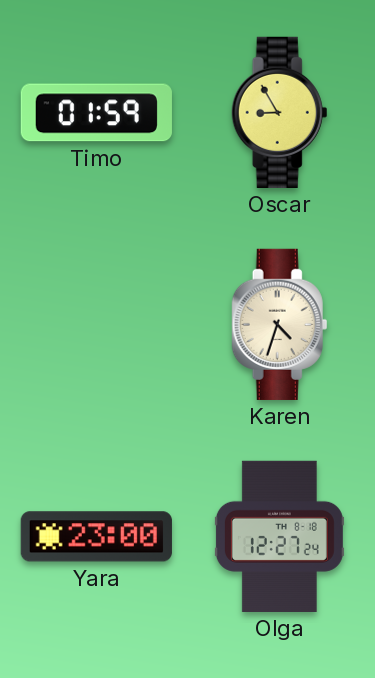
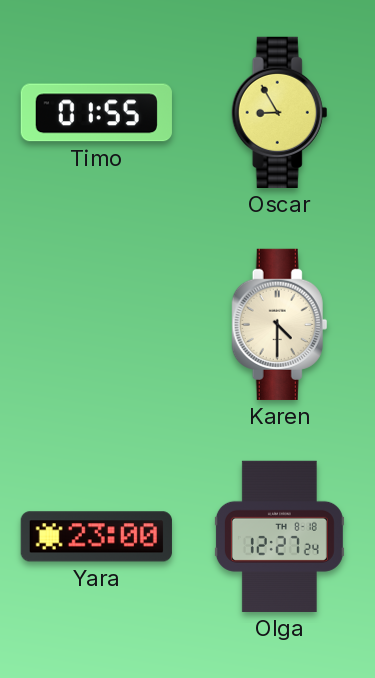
Timo: 01:59 -> 01:55
Karen: 4:33 -> 4:30
